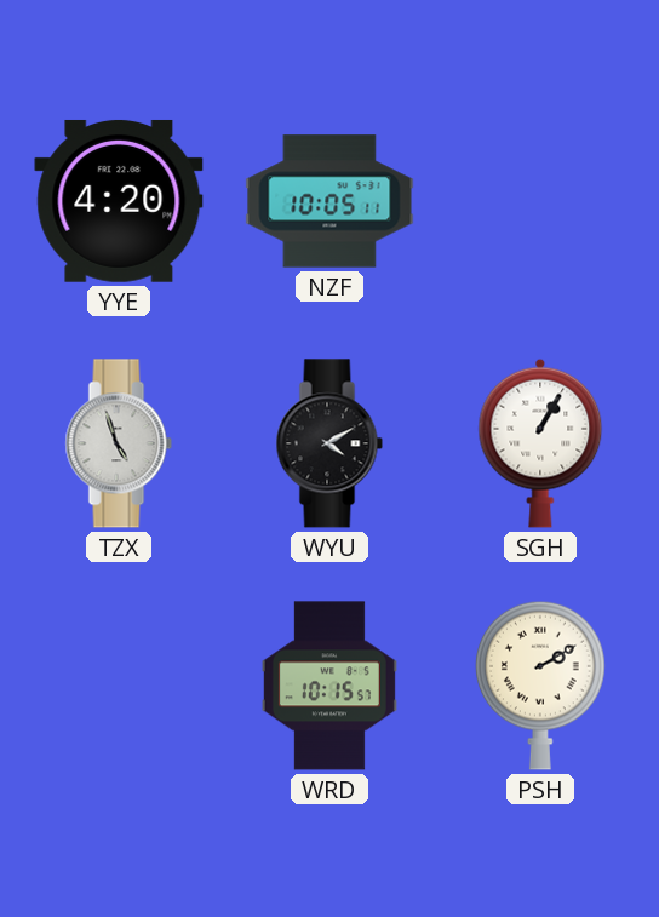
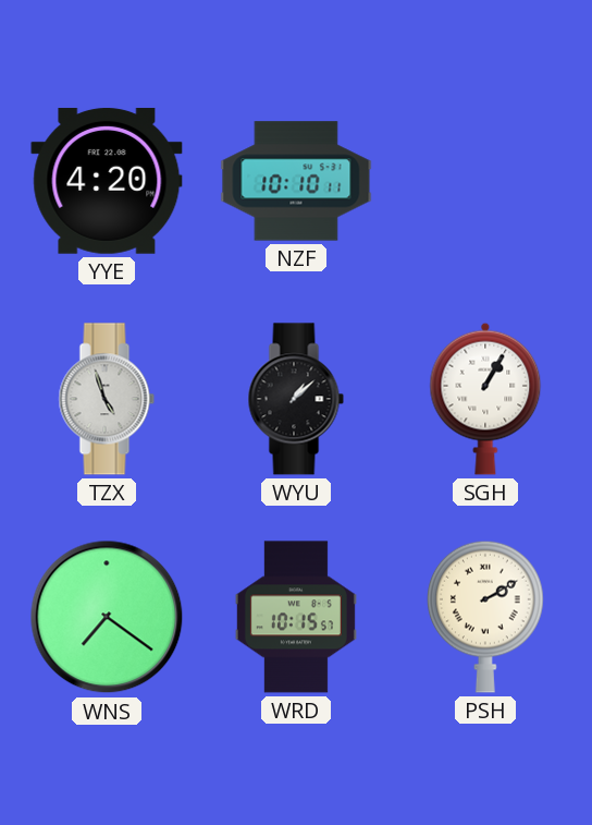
NZF: 10:05 -> 10:10
WYU: 4:10 -> 1:08
WNS: none -> 7:21
